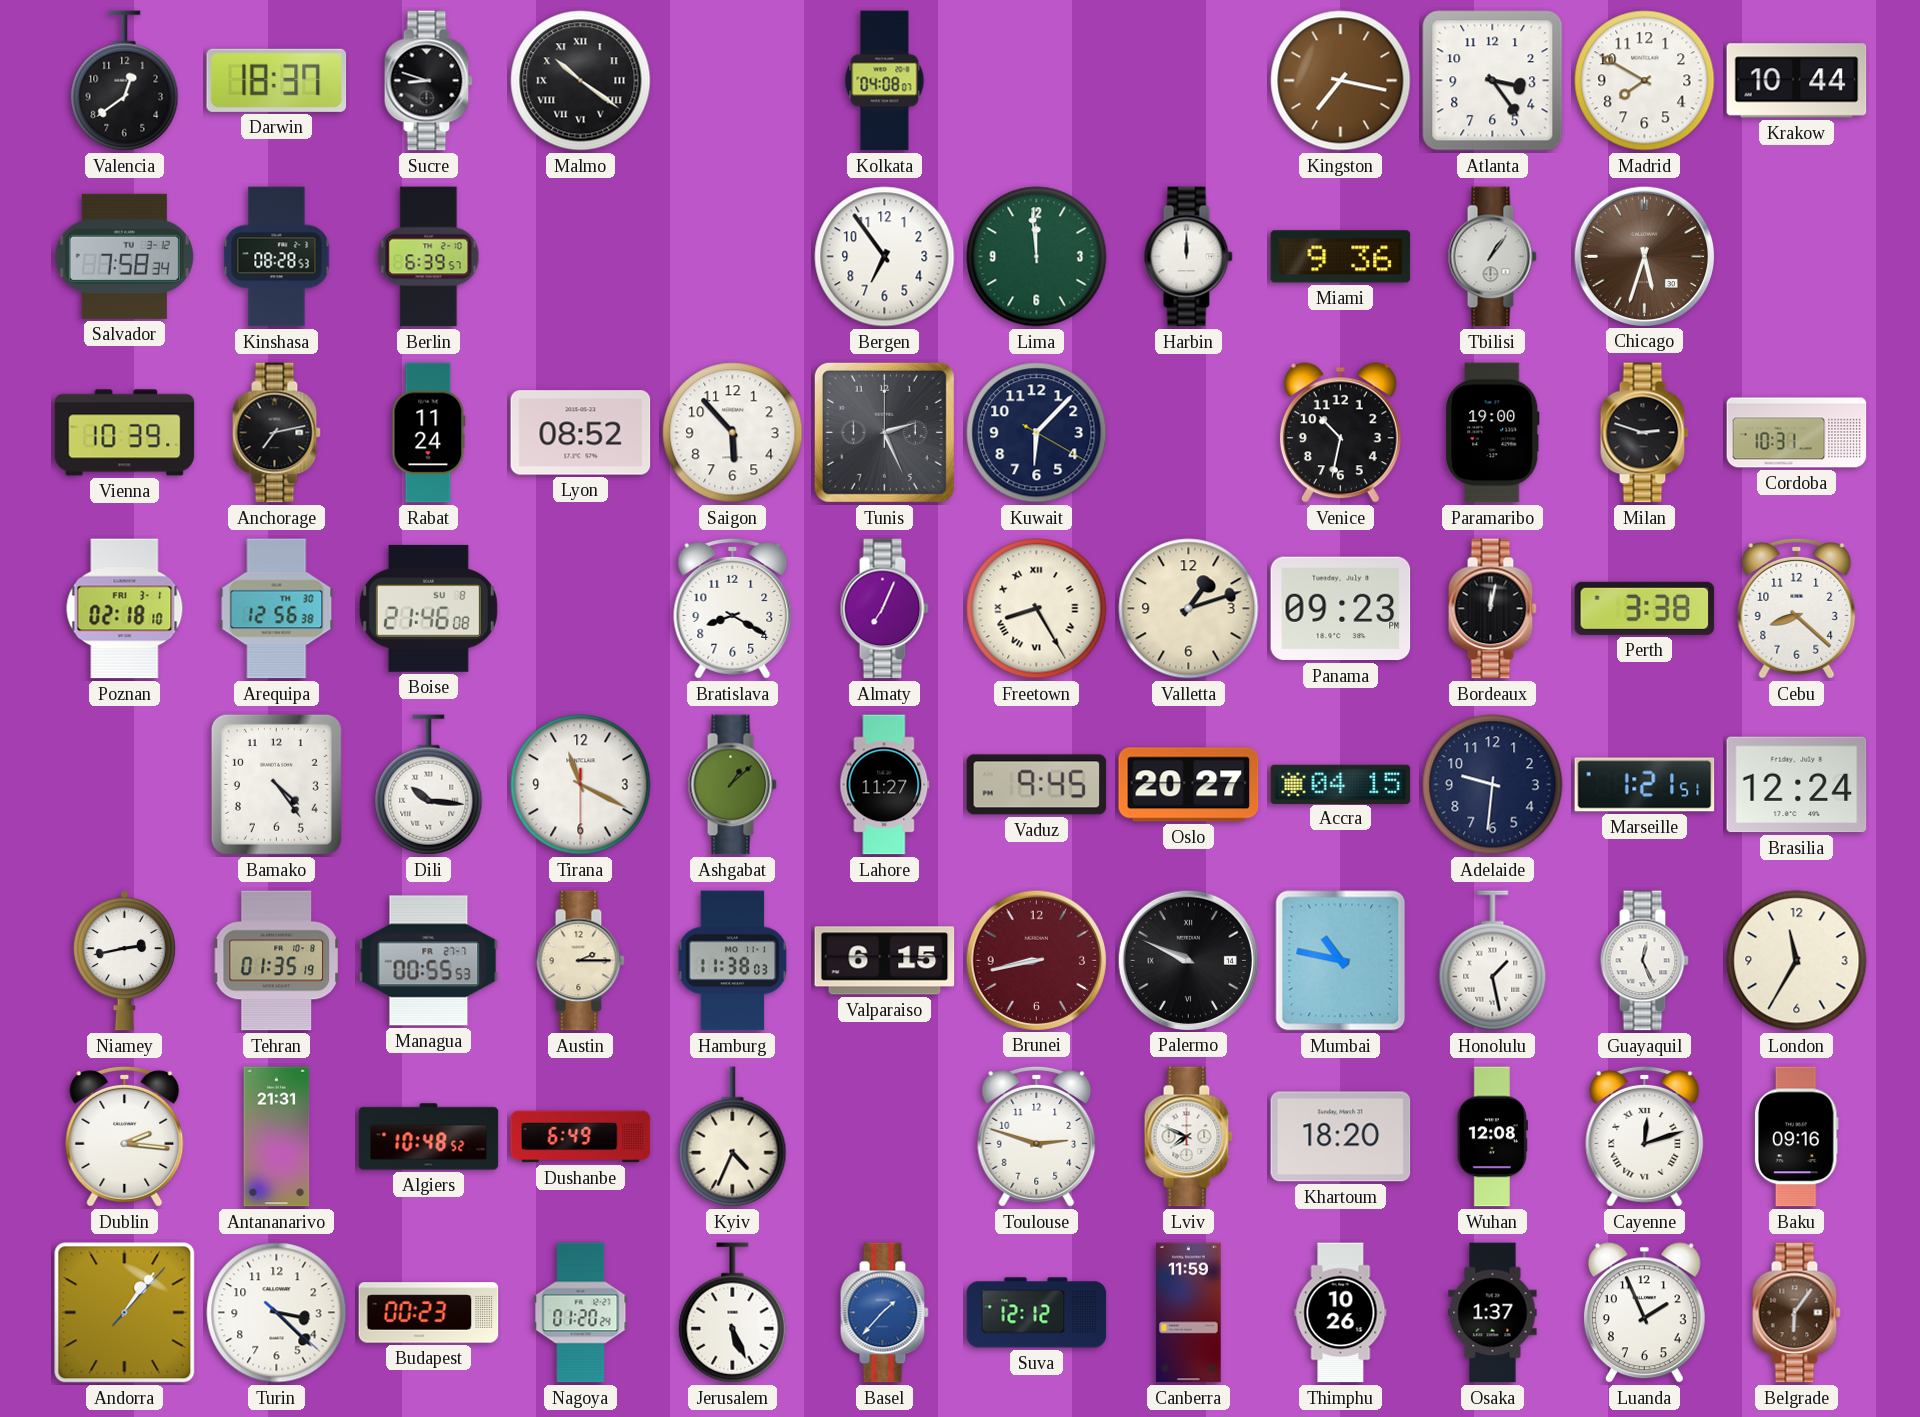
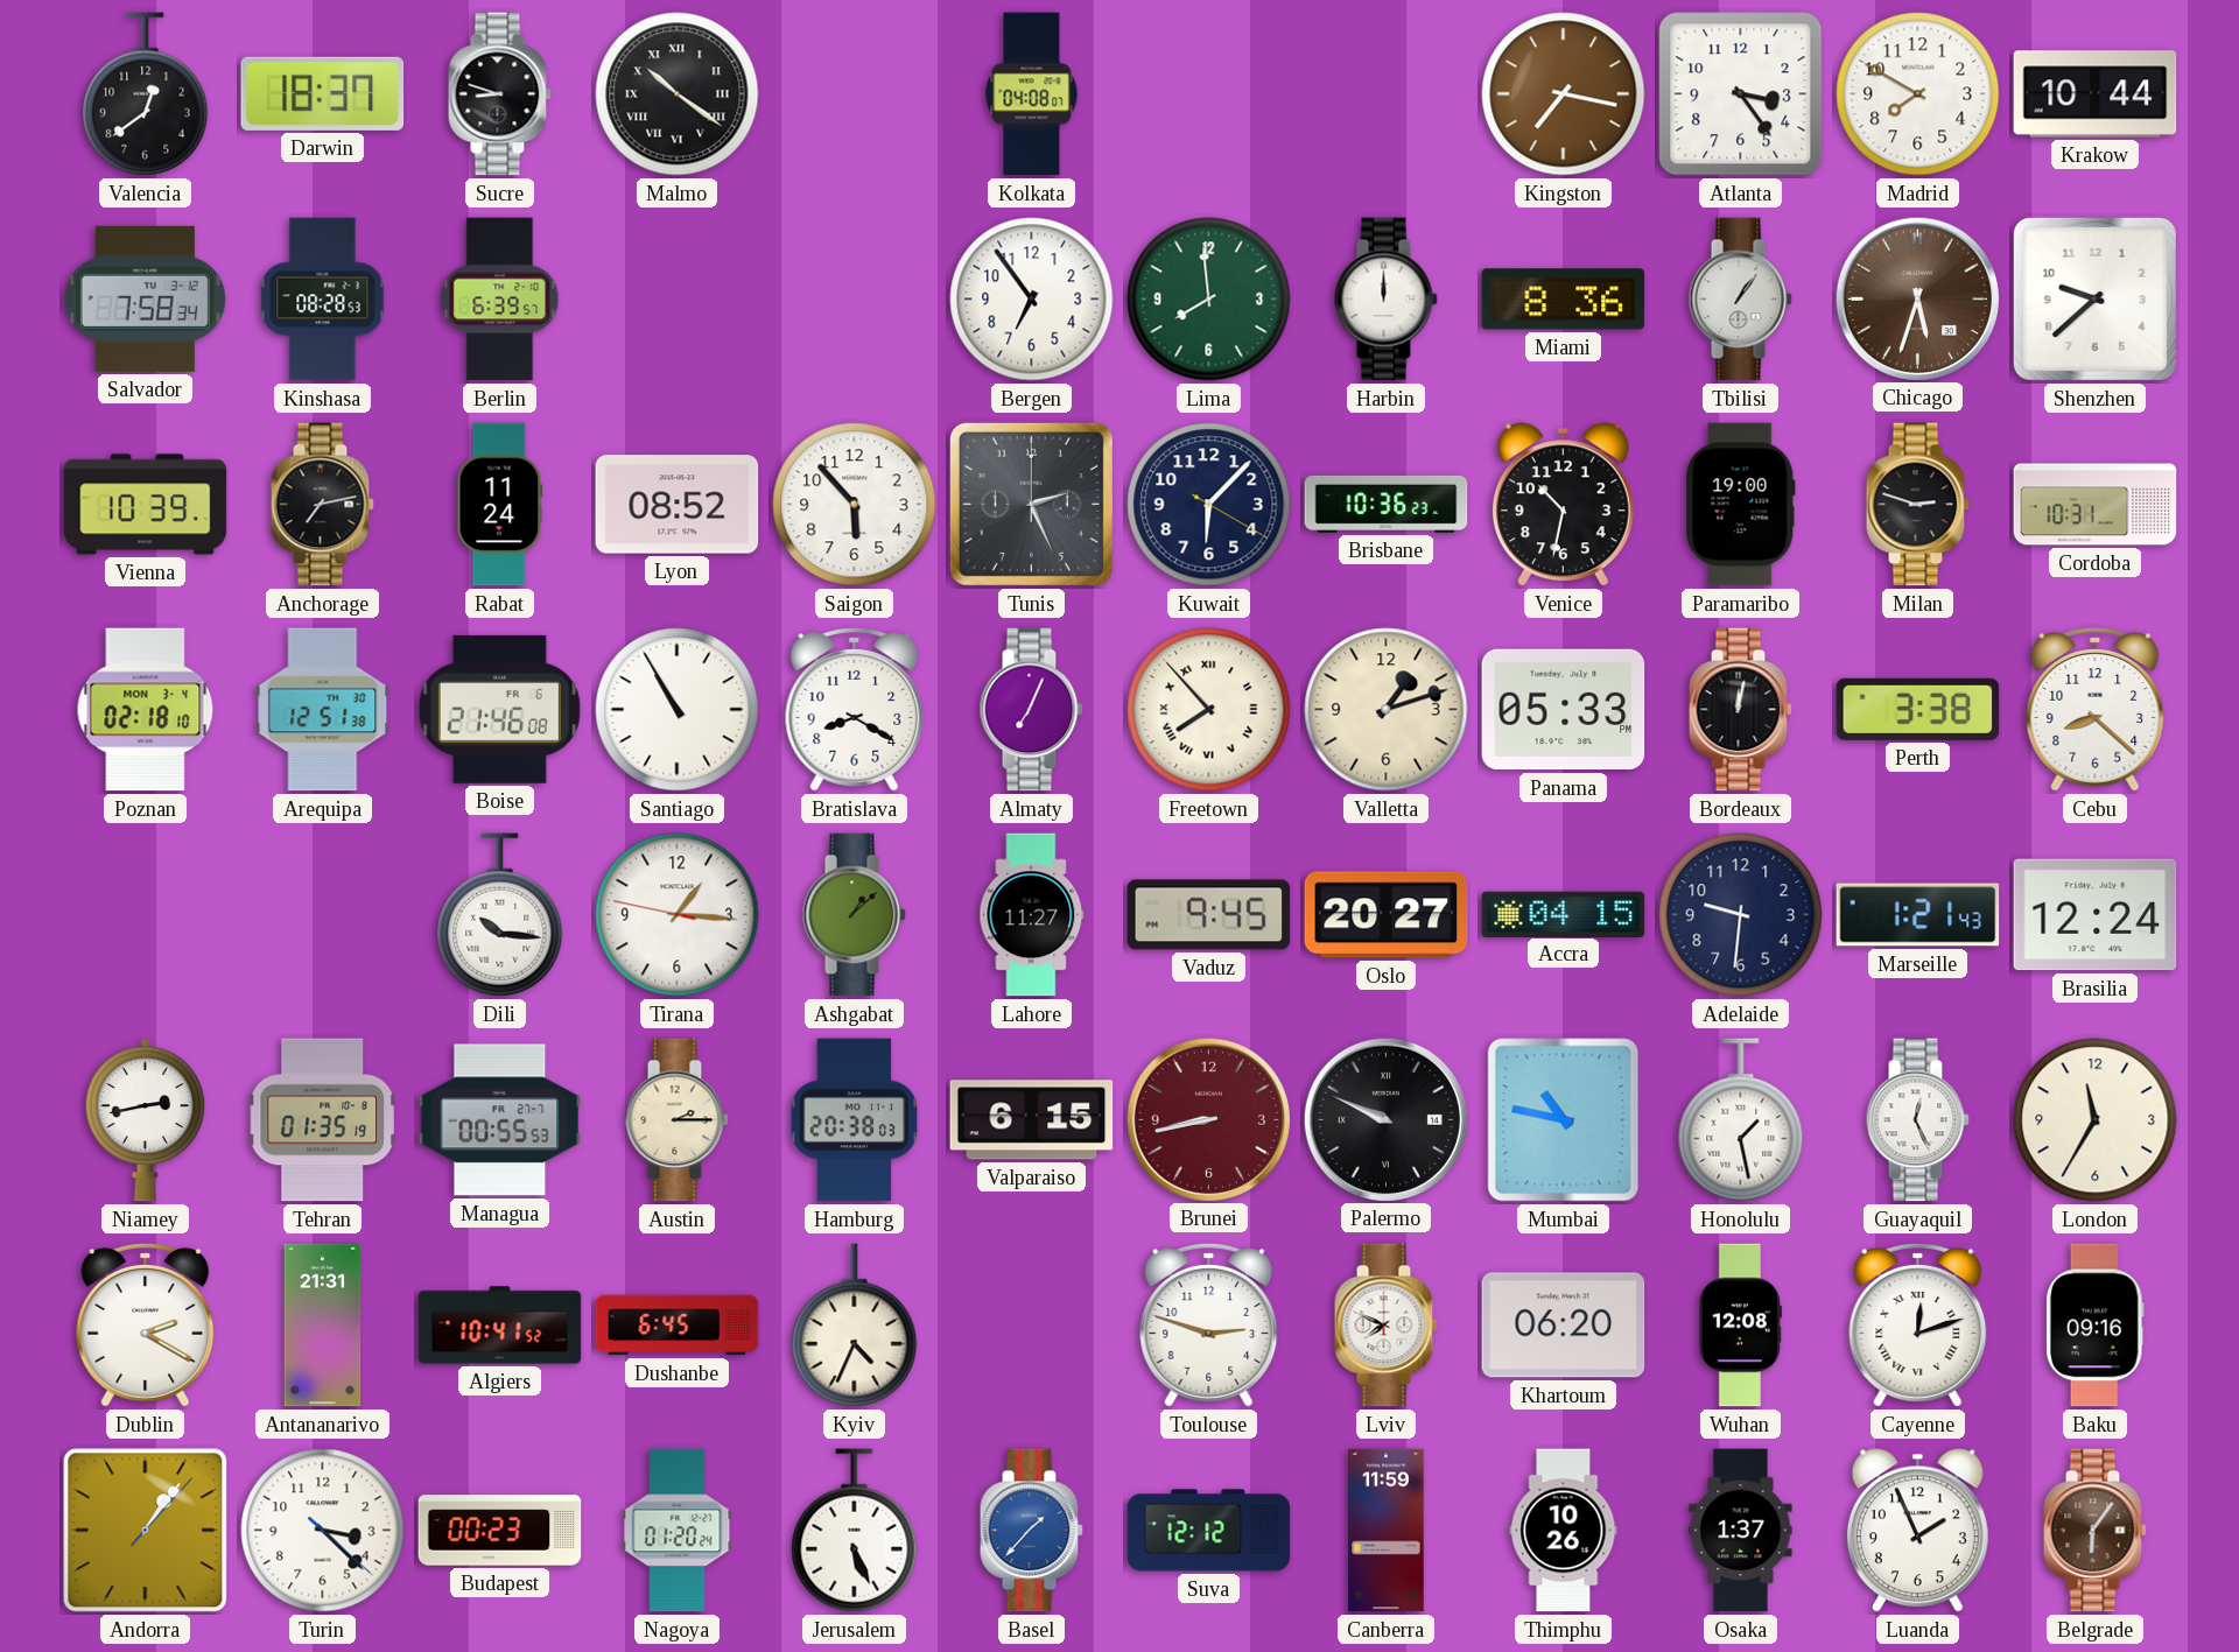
Lima: 11:59 -> 7:59
Miami: 9:36 -> 8:36
Shenzhen: none -> 9:38
Brisbane: none -> 10:36
Poznan date: FRI 3-1 -> MON 3-4
Arequipa: 12:56 -> 12:51
Boise date: SU 8 -> FR 6
Santiago: none -> 10:55
Freetown: 8:25 -> 7:53
Panama: 09:23 -> 05:33
Bamako: 4:24 -> none
Tirana: 11:19 -> 1:15
Marseille: 1:21:51 -> 1:21:43
Hamburg: 11:38 -> 20:38
Dublin: 2:16 -> 2:20
Algiers: 10:48 -> 10:41
Dushanbe: 6:49 -> 6:45
Khartoum: 18:20 -> 06:20
